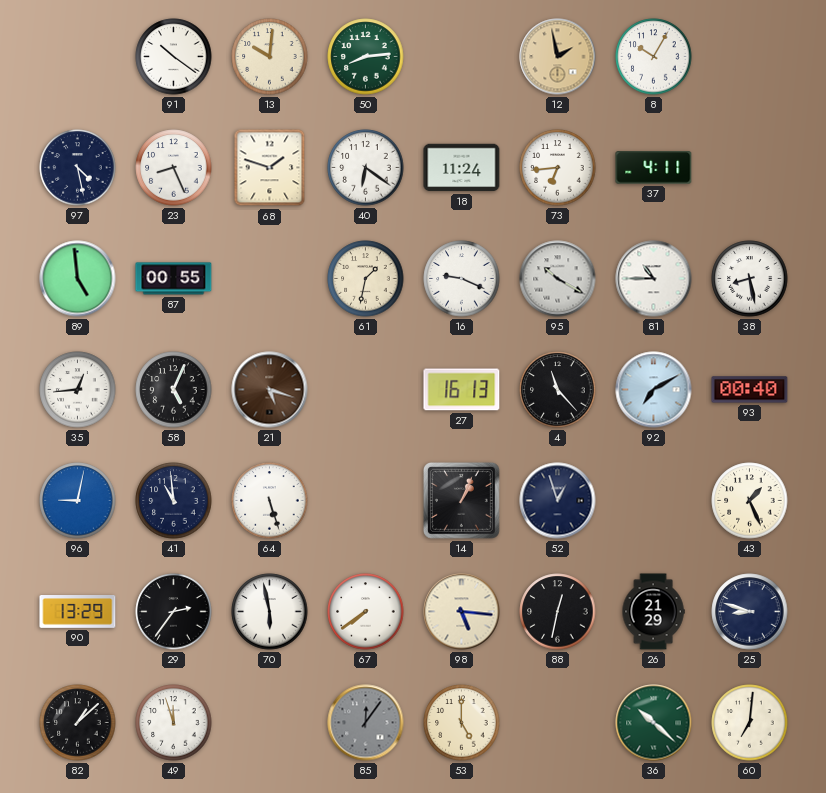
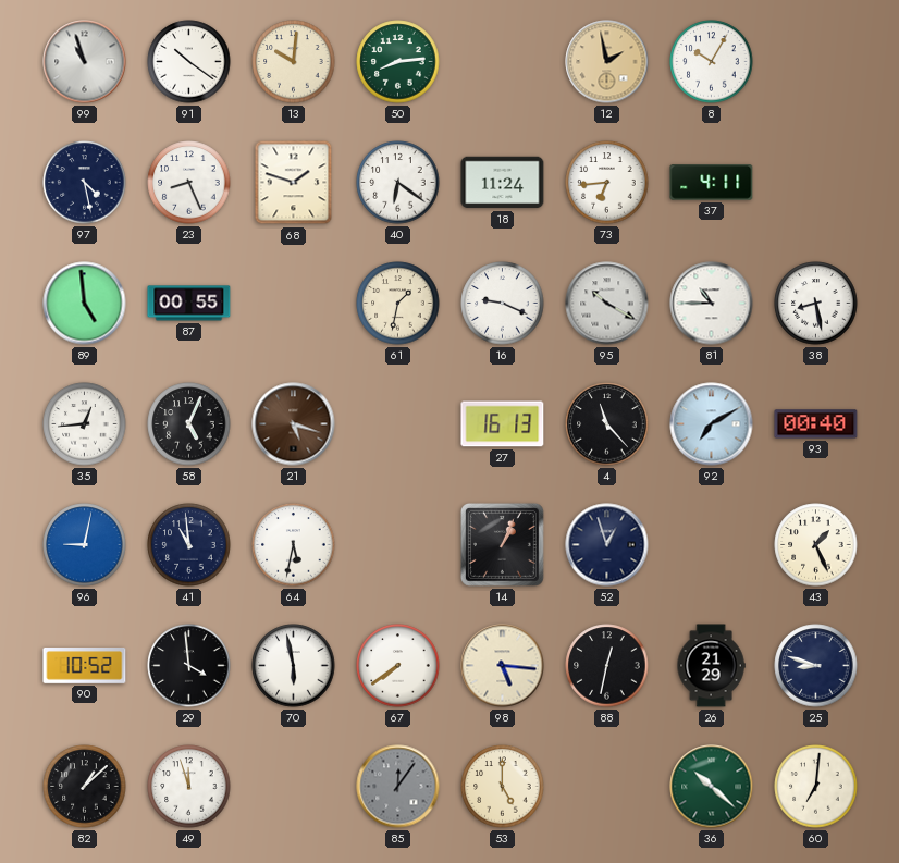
99: none -> 10:57
64: 5:27 -> 5:32
90: 13:29 -> 10:52
29: 2:36 -> 3:59
